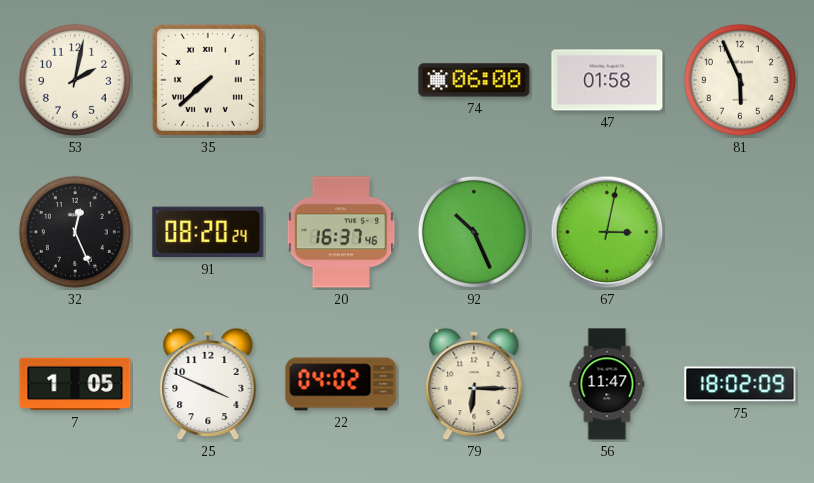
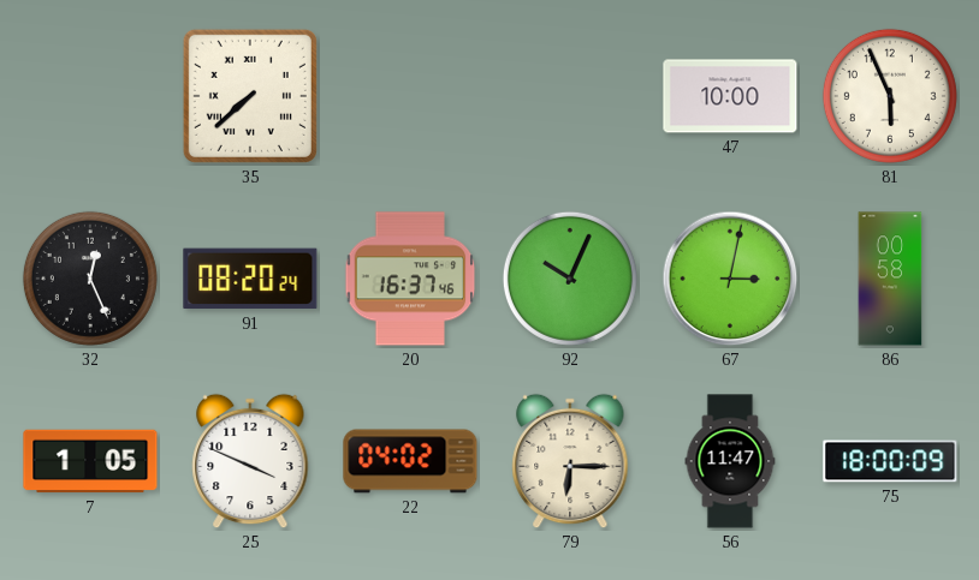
53: 2:02 -> none
74: 06:00 -> none
47: 01:58 -> 10:00
92: 10:26 -> 10:04
86: none -> 00:58
75: 18:02 -> 18:00
